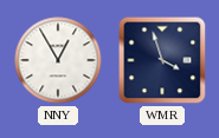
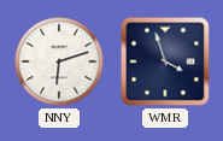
NNY: 12:55 -> 6:12
